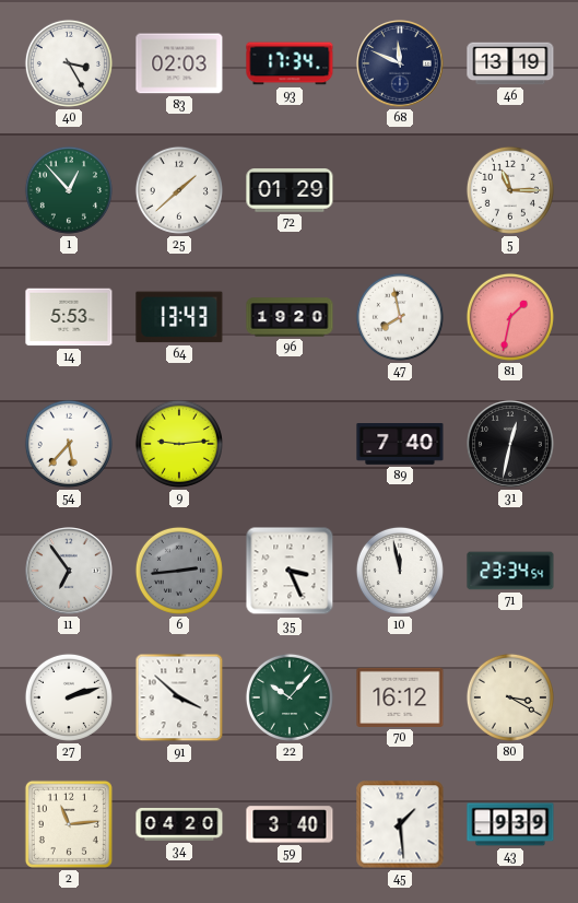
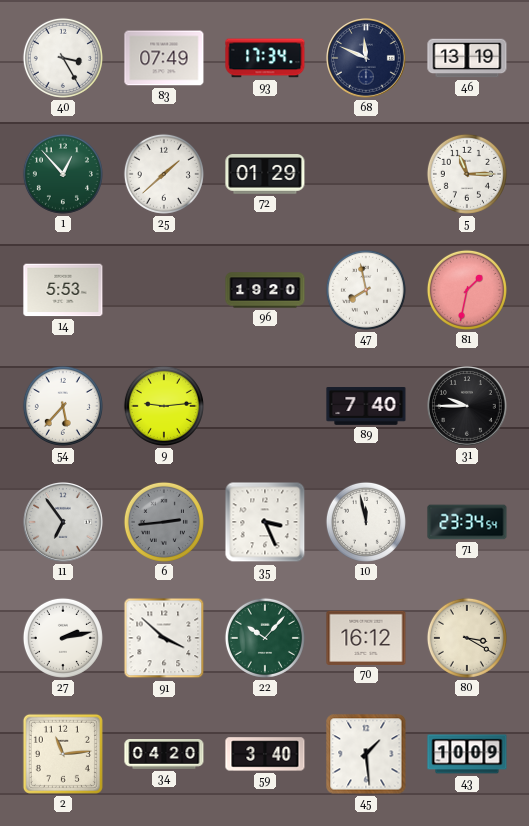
83: 02:03 -> 07:49
64: 13:43 -> none
31: 12:32 -> 9:45
27: 2:12 -> 2:13
43: 9:39 -> 10:09
